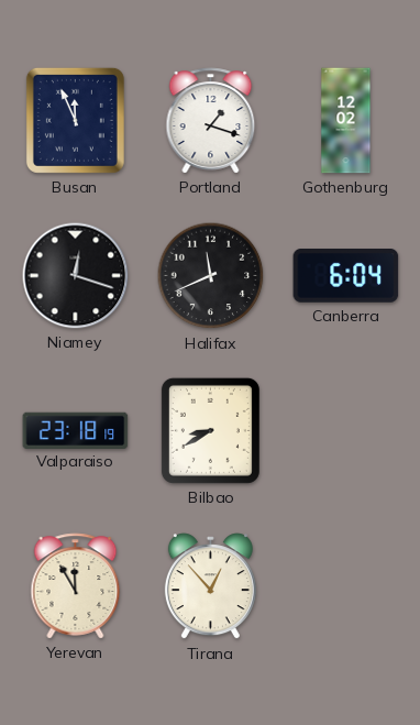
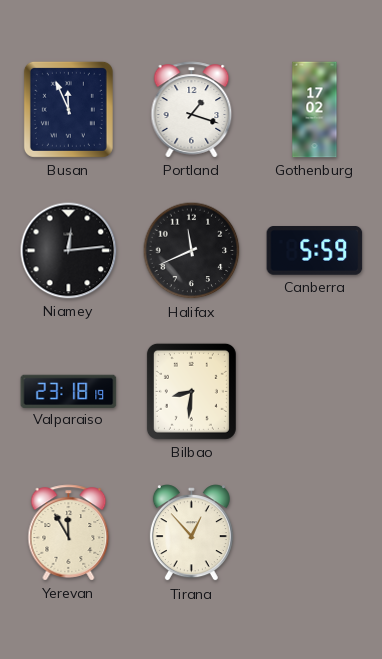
Gothenburg: 12:02 -> 17:02
Niamey: 12:18 -> 12:14
Canberra: 6:04 -> 5:59
Bilbao: 8:40 -> 8:31
